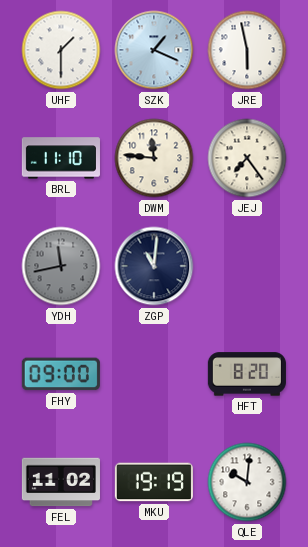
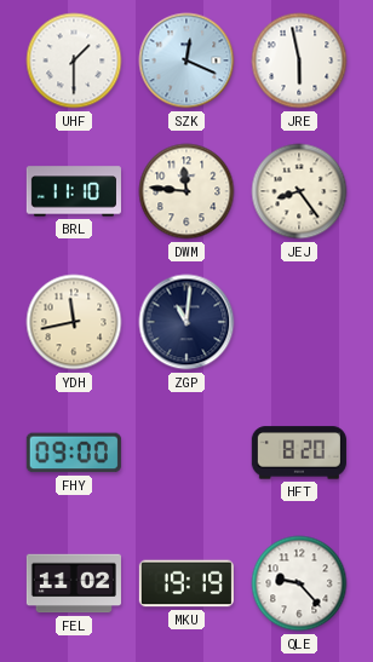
SZK: 1:19 -> 12:19
JEJ: 7:24 -> 8:24
YDH dial: grey -> cream
QLE: 10:01 -> 9:23
